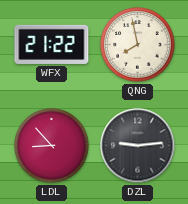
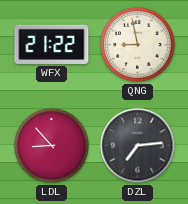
QNG: 7:58 -> 8:58
DZL: 9:14 -> 7:14
